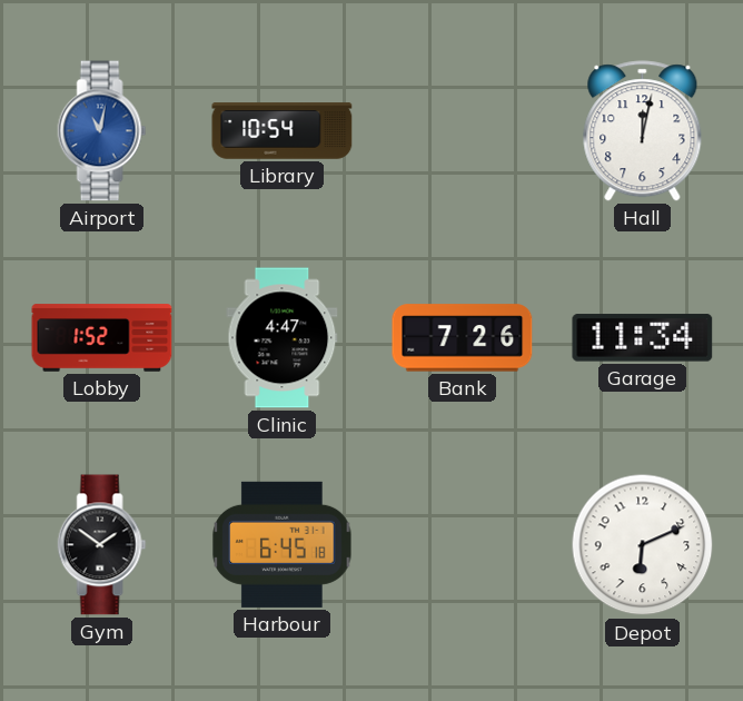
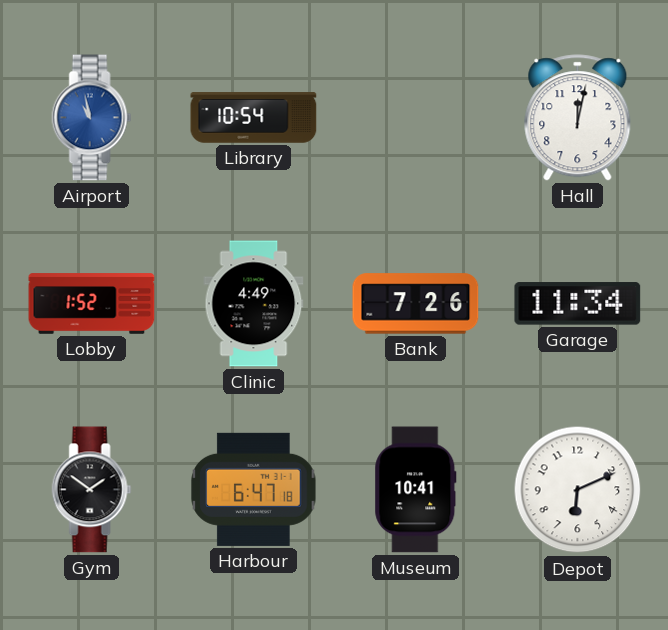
Airport: 11:02 -> 10:58
Clinic: 4:47 -> 4:49
Harbour: 6:45 -> 6:47
Museum: none -> 10:41
